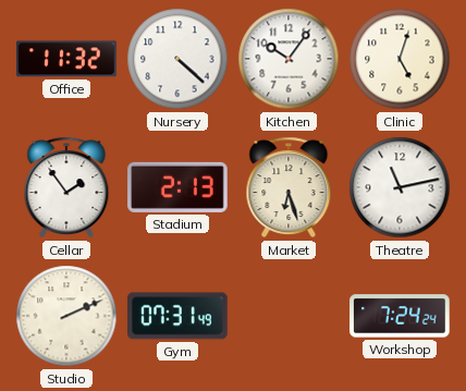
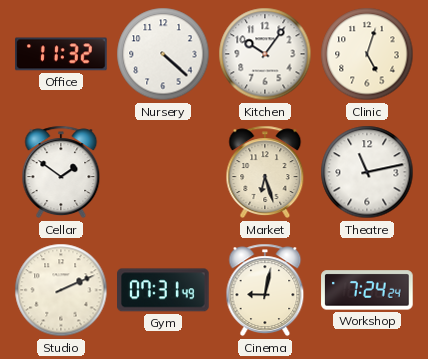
Cellar: 1:54 -> 1:51
Stadium: 2:13 -> none
Cinema: none -> 9:02
